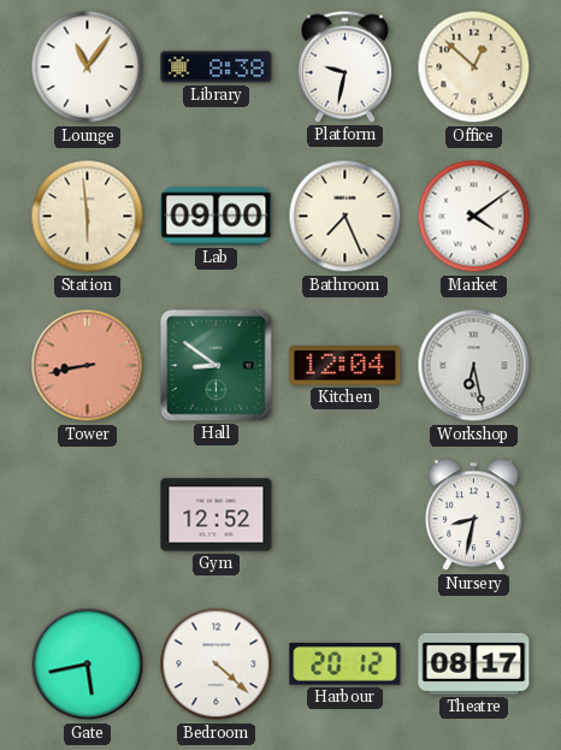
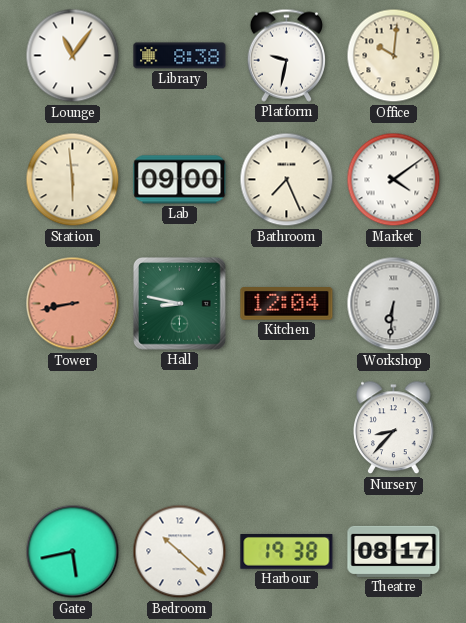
Office: 12:52 -> 10:01
Hall: 8:51 -> 8:47
Workshop: 6:28 -> 6:31
Gym: 12:52 -> none
Nursery: 8:32 -> 8:37
Bedroom: 4:22 -> 10:22
Harbour: 20:12 -> 19:38
